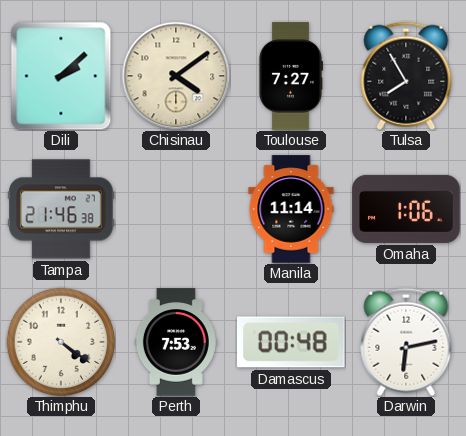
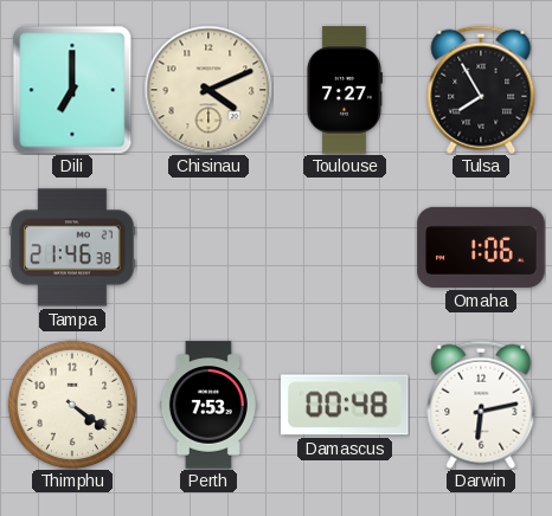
Dili: 2:08 -> 7:00
Chisinau: 4:09 -> 4:11
Manila: 11:14 -> none
